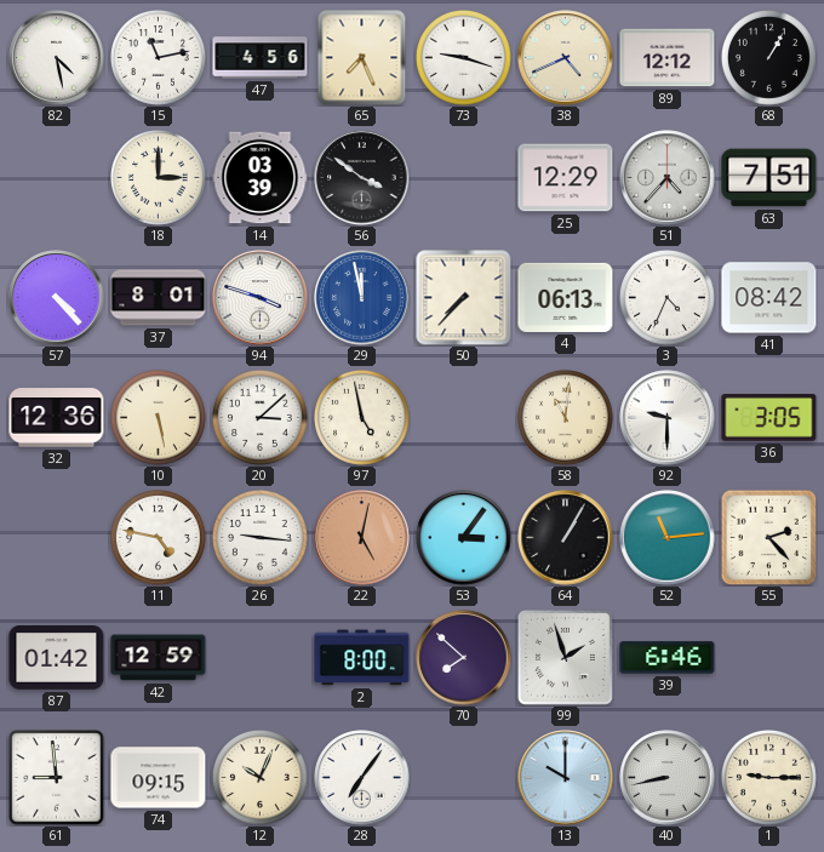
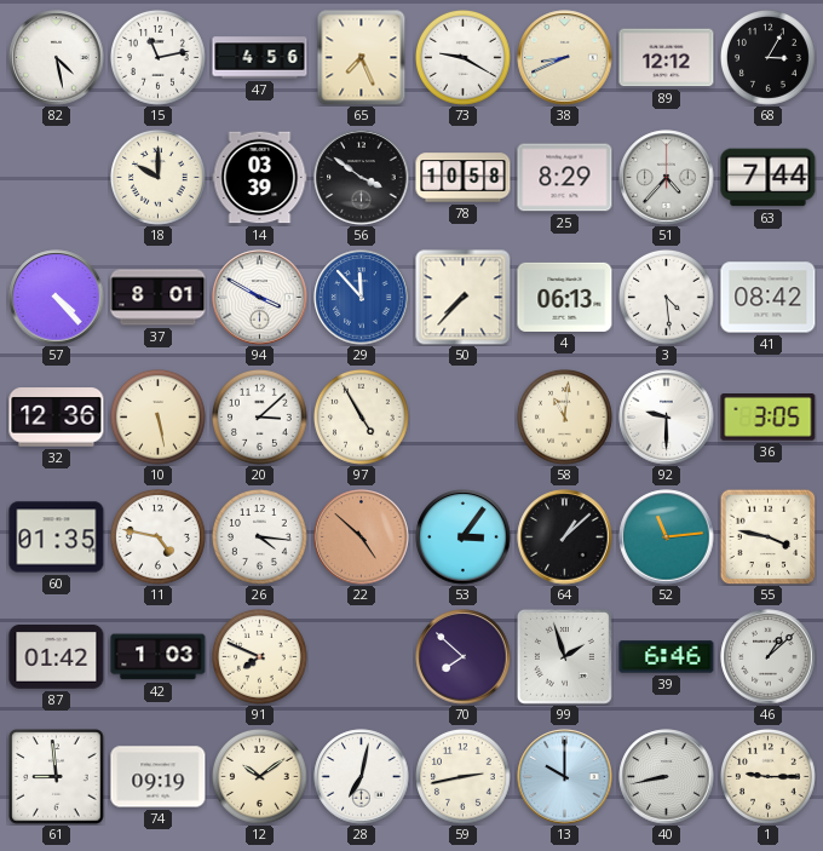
73: 9:18 -> 9:20
38: 4:41 -> 8:41
68: 1:05 -> 3:05
18: 3:00 -> 10:00
78: none -> 10:58
25: 12:29 -> 8:29
63: 7:51 -> 7:44
94: 3:48 -> 3:50
29: 11:58 -> 11:53
3: 4:34 -> 4:29
97: 4:58 -> 4:55
60: none -> 01:35
26: 9:16 -> 4:16
22: 5:02 -> 4:52
64: 1:05 -> 1:08
55: 2:23 -> 3:47
42: 12:59 -> 1:03
91: none -> 7:49
2: 8:00 -> none
46: none -> 1:08
74: 09:15 -> 09:19
12: 10:04 -> 10:09
28: 7:06 -> 7:02
59: none -> 2:43
